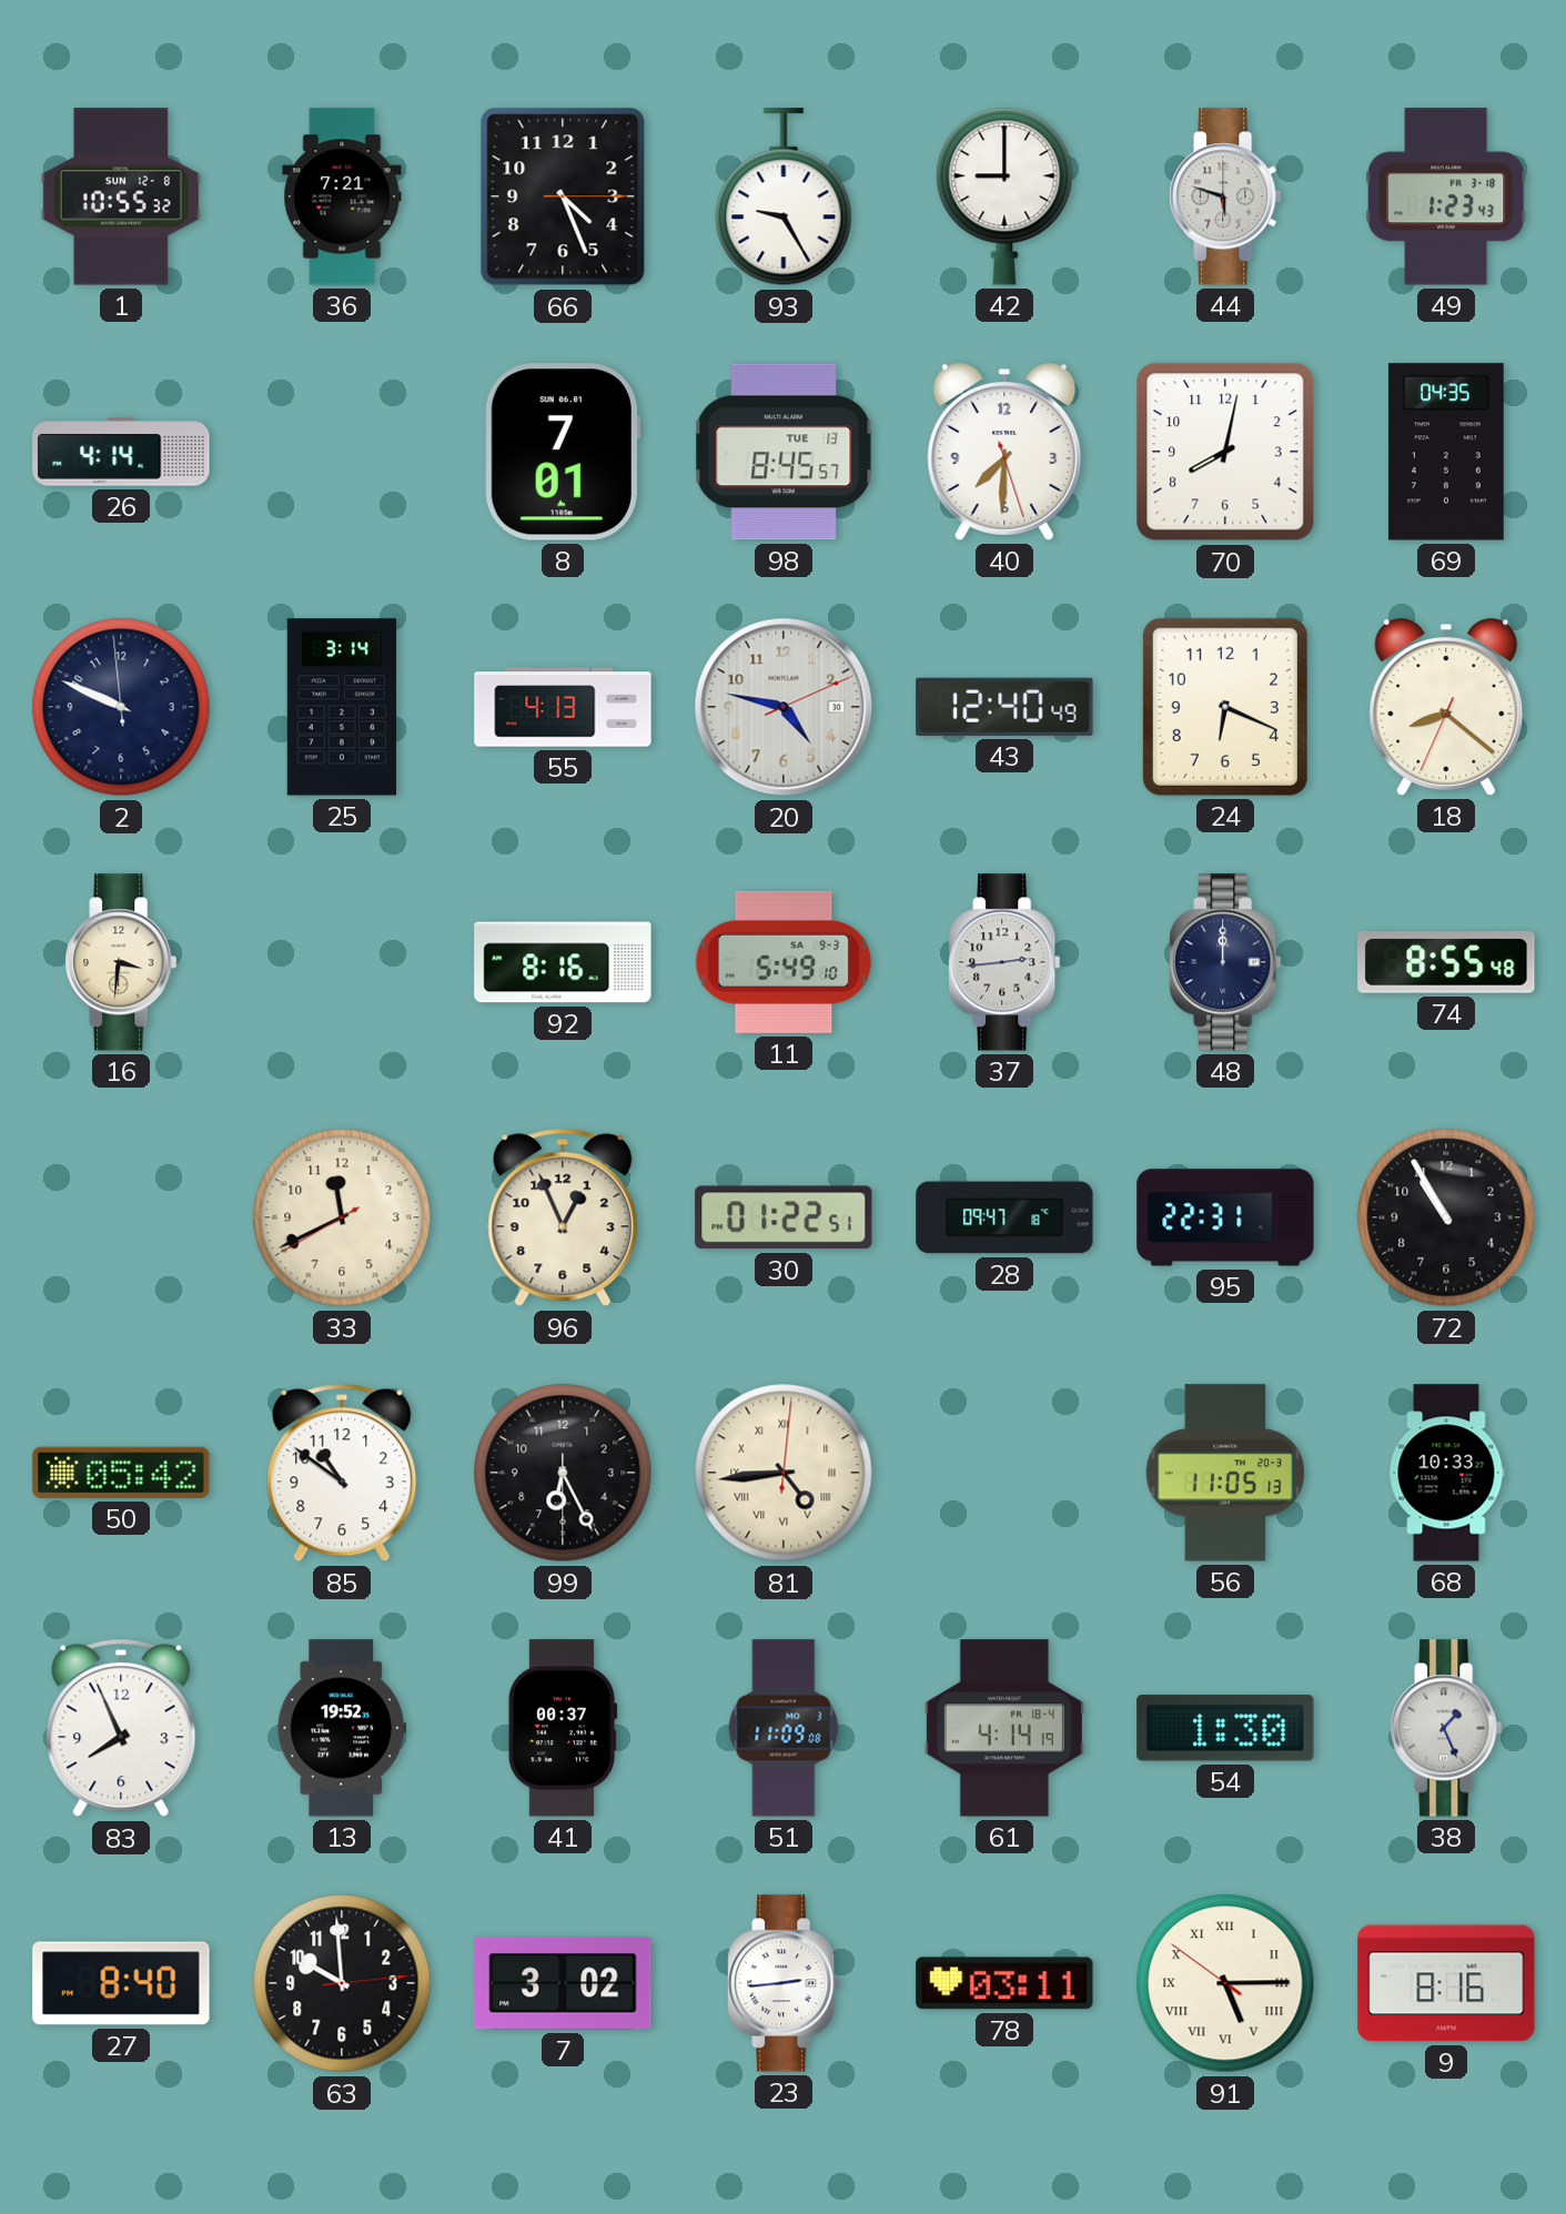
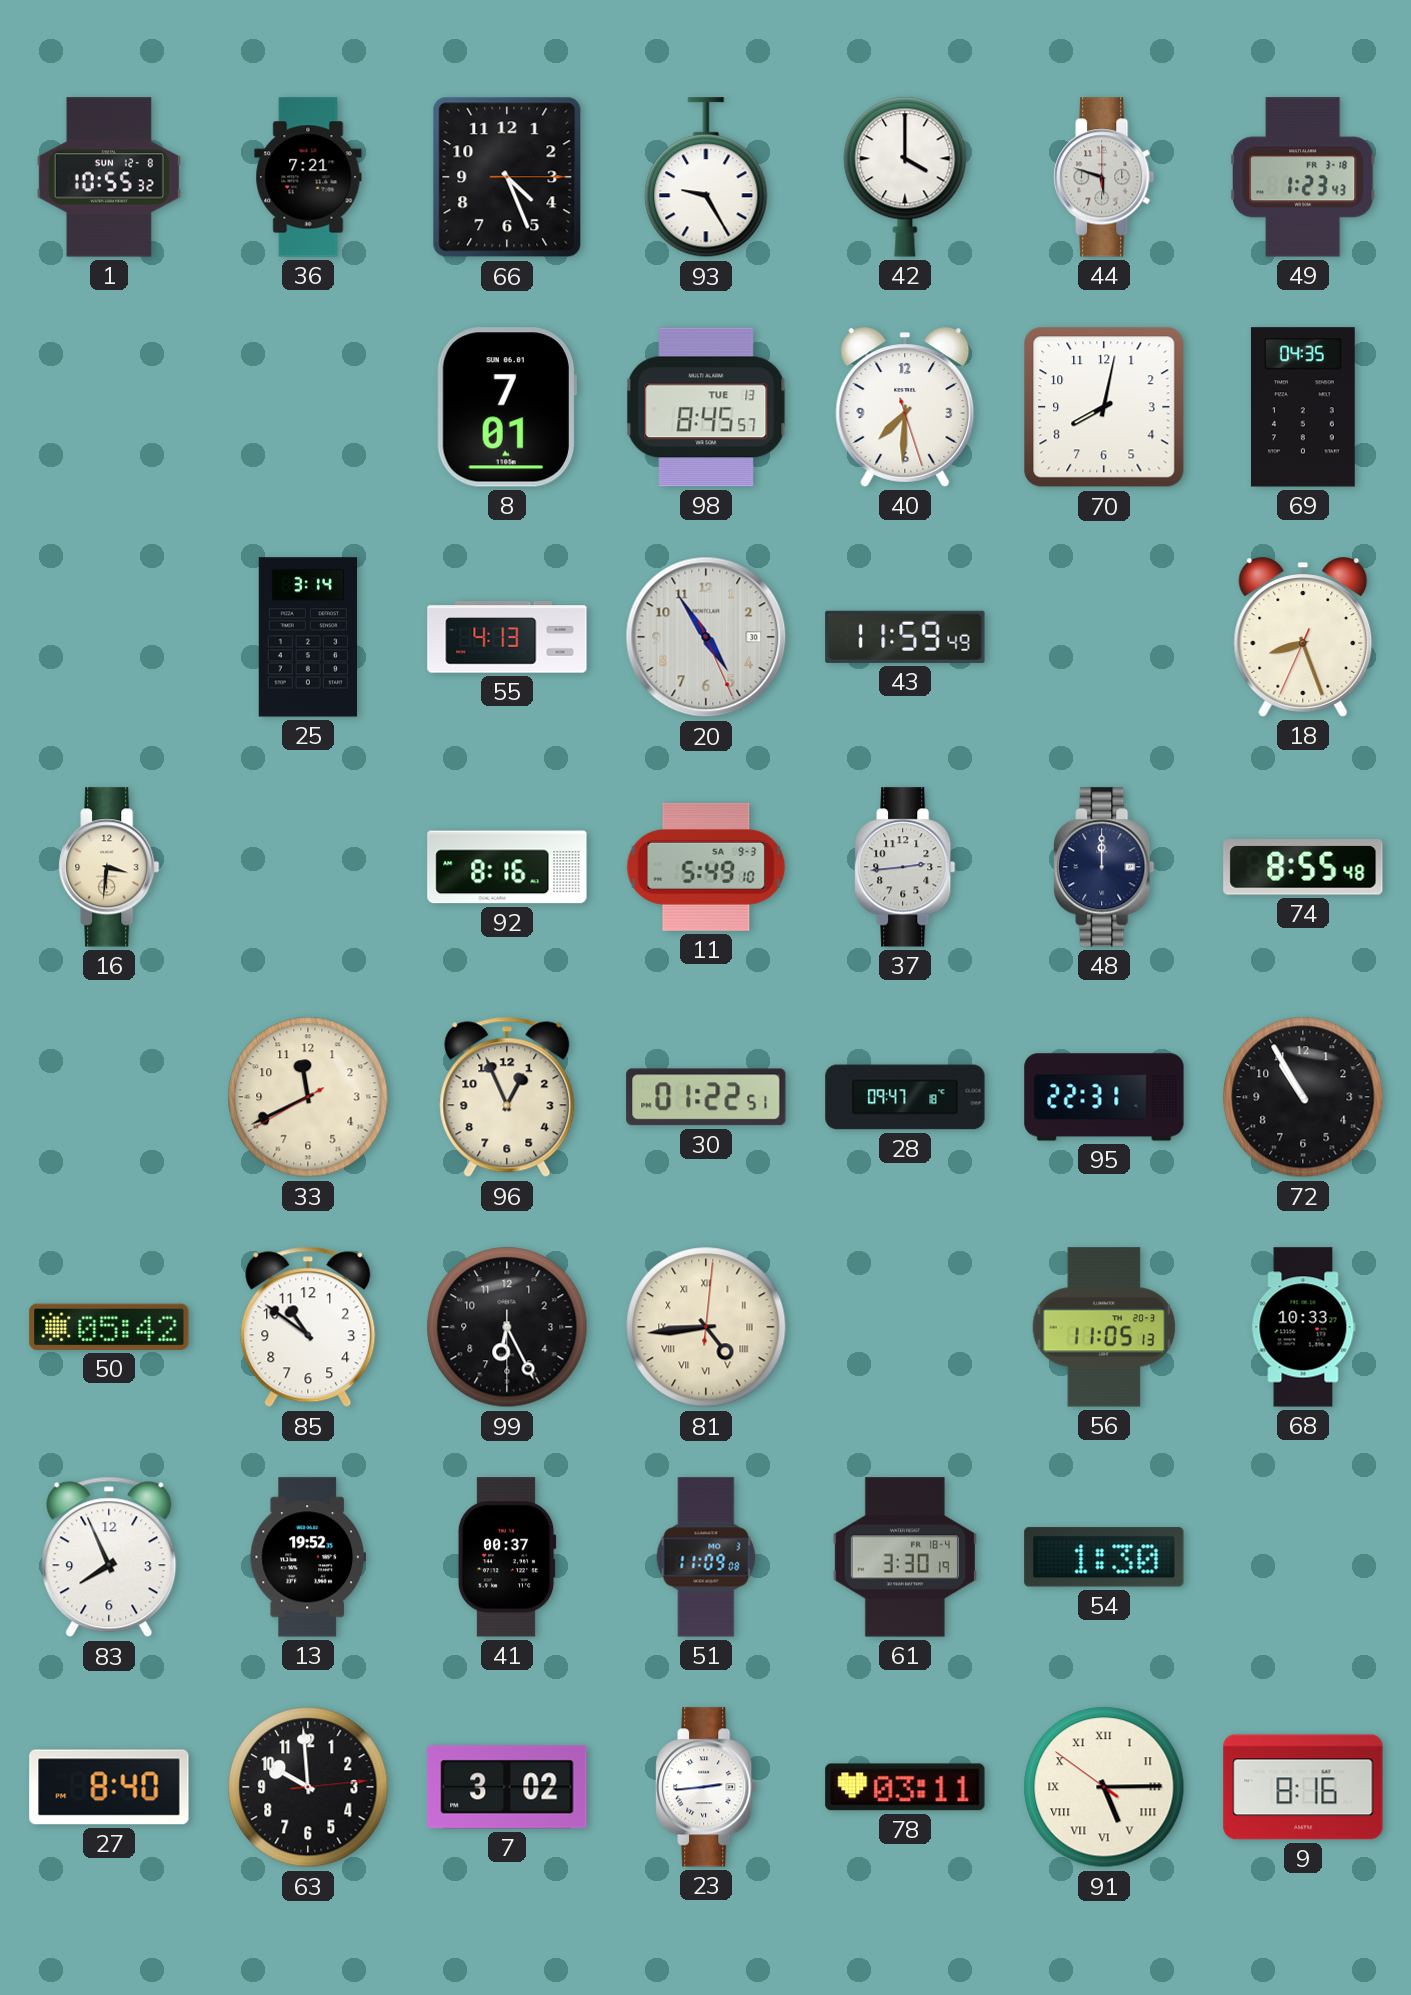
42: 9:00 -> 4:00
26: 4:14 -> none
2: 9:48 -> none
20: 4:47 -> 4:54
43: 12:40 -> 11:59
24: 6:19 -> none
18: 8:21 -> 8:26
61: 4:14 -> 3:30
38: 1:26 -> none
